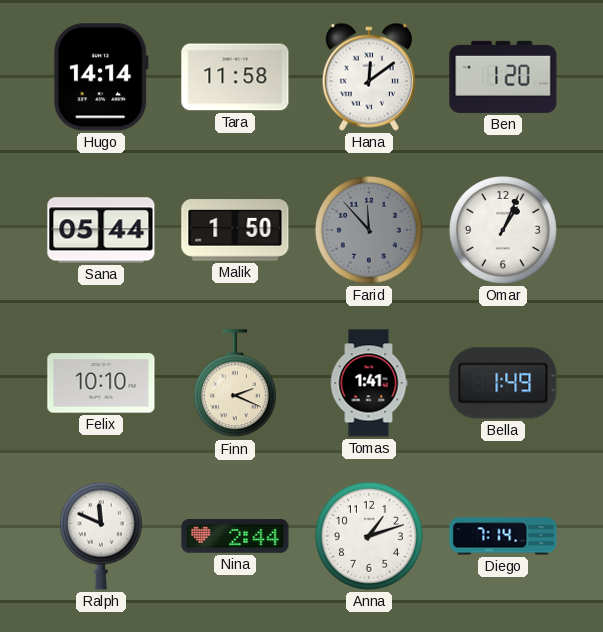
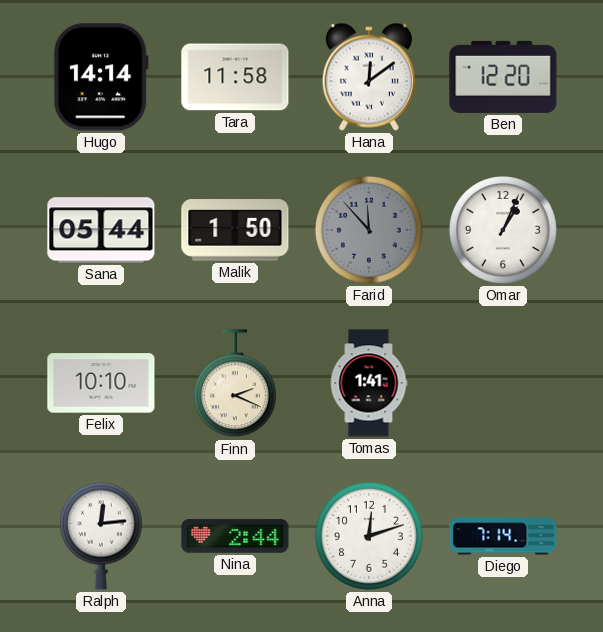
Ben: 1:20 -> 12:20
Bella: 1:49 -> none
Ralph: 11:49 -> 12:14
Anna: 1:12 -> 12:12
